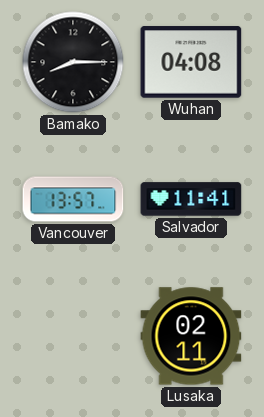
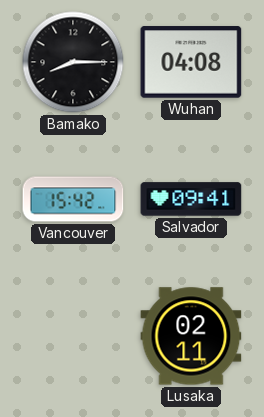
Vancouver: 13:57 -> 15:42
Salvador: 11:41 -> 09:41
